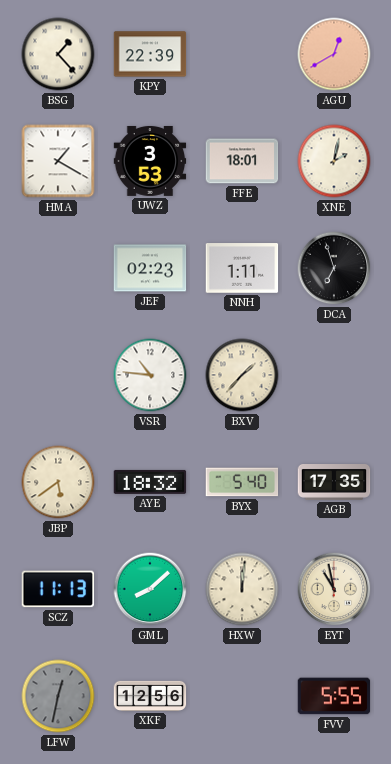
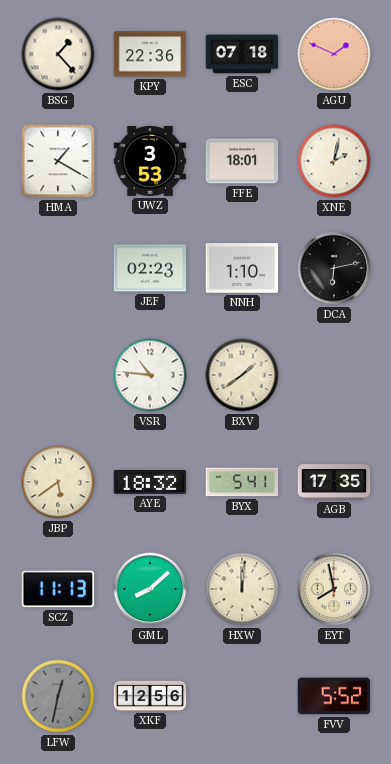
KPY: 22:39 -> 22:36
ESC: none -> 07:18
AGU: 12:40 -> 1:49
NNH: 1:11 -> 1:10
DCA: 6:57 -> 6:13
BXV: 1:37 -> 1:39
BYX: 5:40 -> 5:41
EYT: 10:58 -> 7:58
FVV: 5:55 -> 5:52
